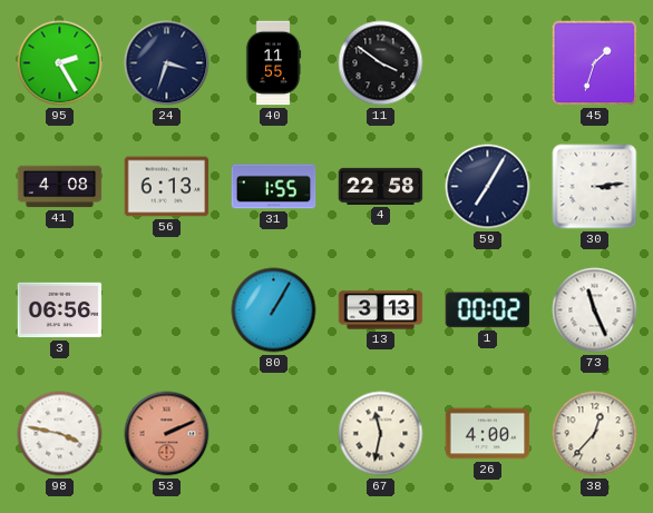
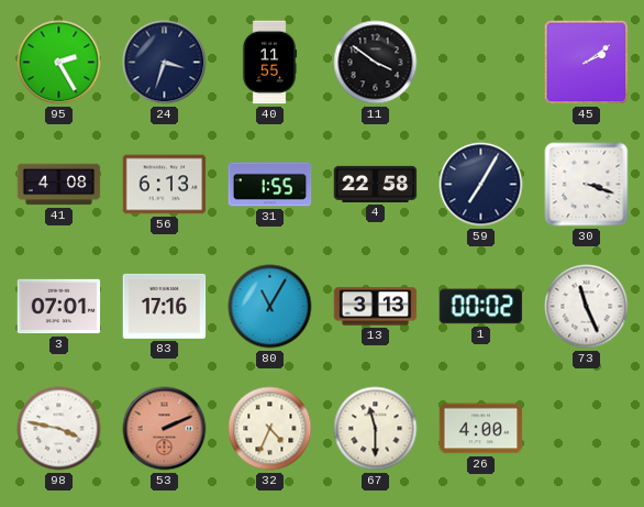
45: 1:33 -> 2:09
30: 3:14 -> 3:18
3: 06:56 -> 07:01
83: none -> 17:16
80: 1:05 -> 11:05
32: none -> 4:34
67: 11:32 -> 11:30
38: 12:37 -> none
